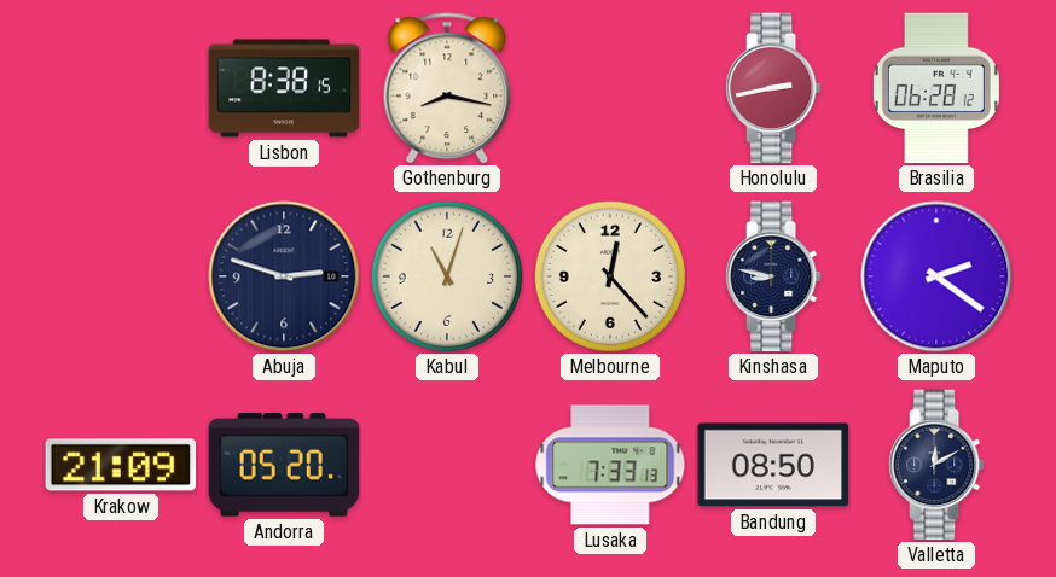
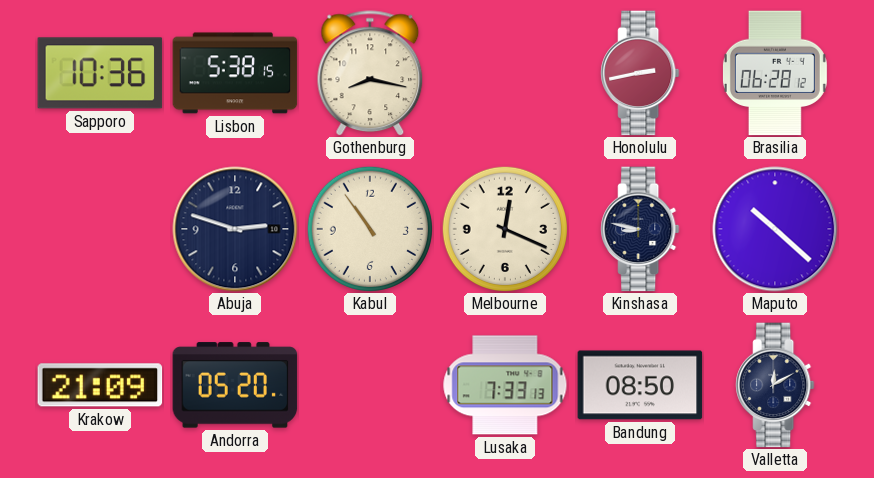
Sapporo: none -> 10:36
Lisbon: 8:38 -> 5:38
Kabul: 11:03 -> 10:54
Melbourne: 12:23 -> 12:19
Maputo: 2:21 -> 10:22
